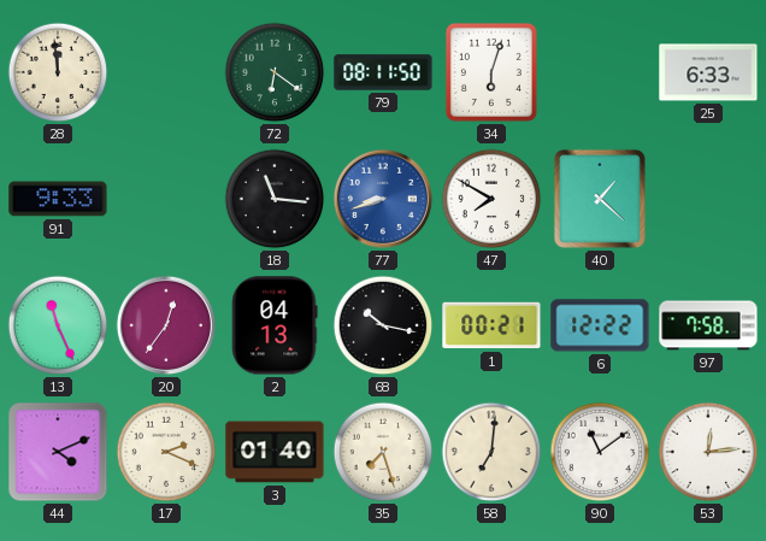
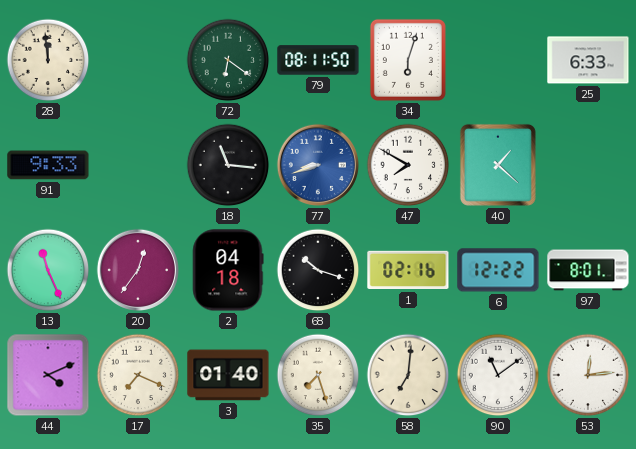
2: 04:13 -> 04:18
68: 10:17 -> 10:18
1: 00:21 -> 02:16
97: 7:58 -> 8:01
17: 2:19 -> 7:19
